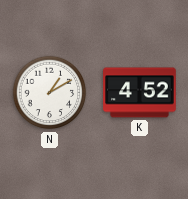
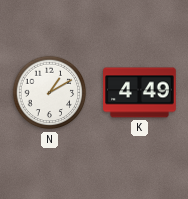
K: 4:52 -> 4:49
